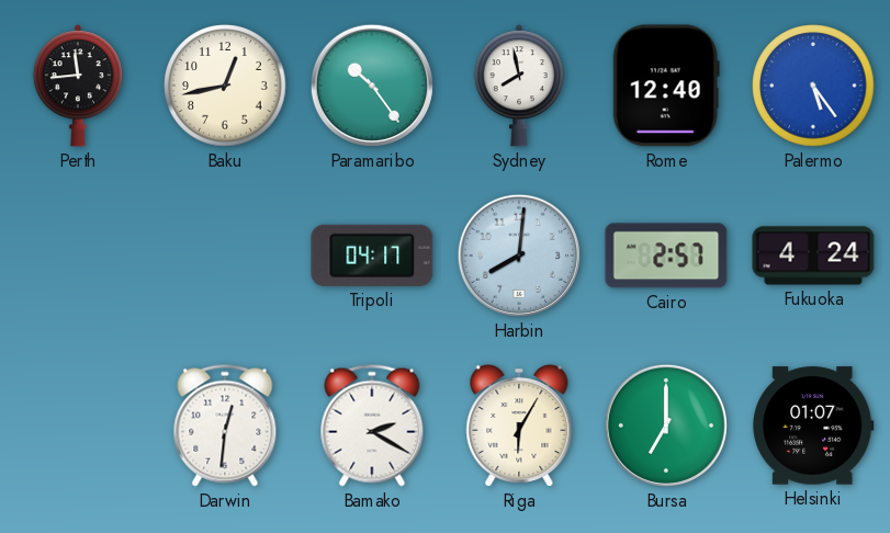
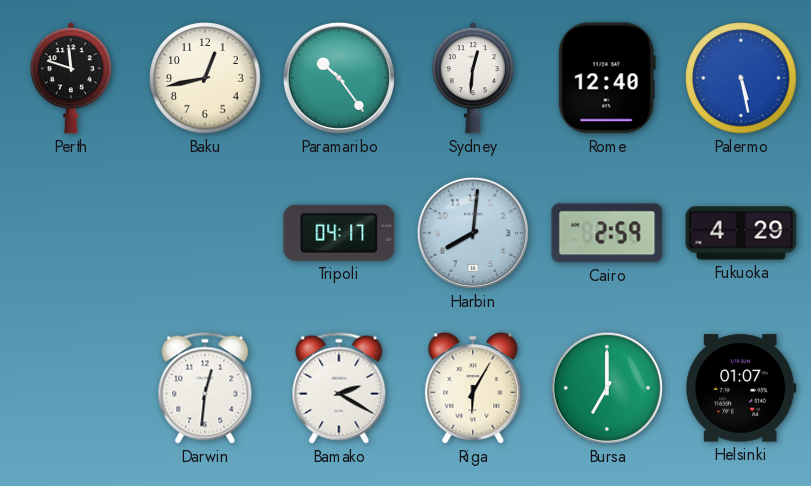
Perth: 11:44 -> 11:48
Sydney: 7:58 -> 12:31
Palermo: 5:24 -> 5:28
Cairo: 2:57 -> 2:59
Fukuoka: 4:24 -> 4:29
